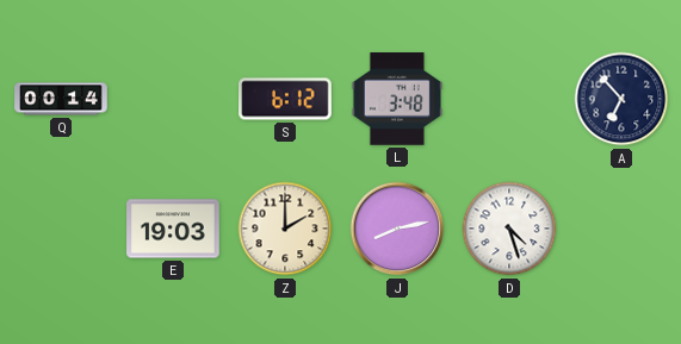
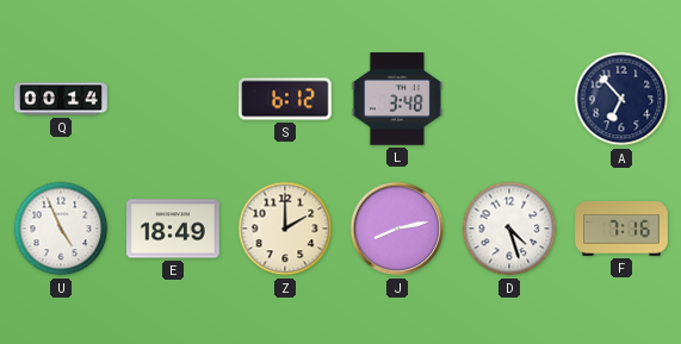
U: none -> 4:56
E: 19:03 -> 18:49
F: none -> 7:16
